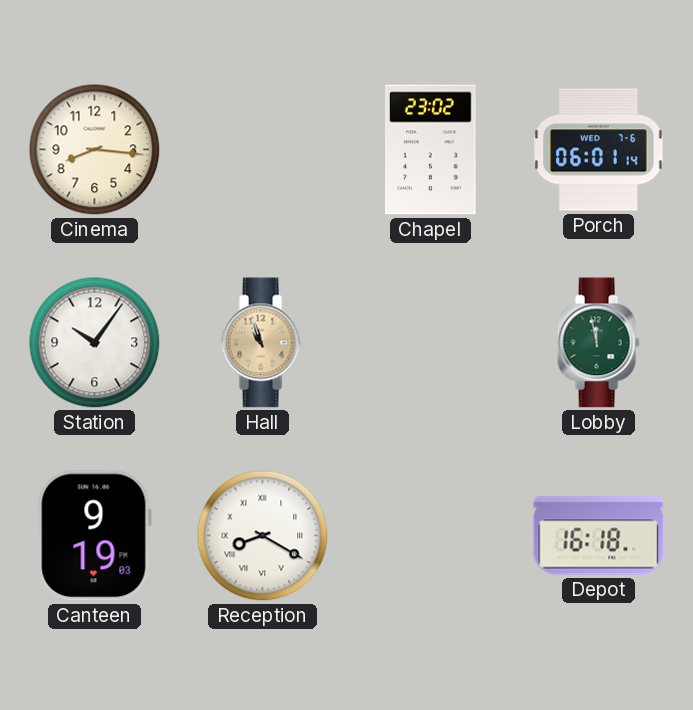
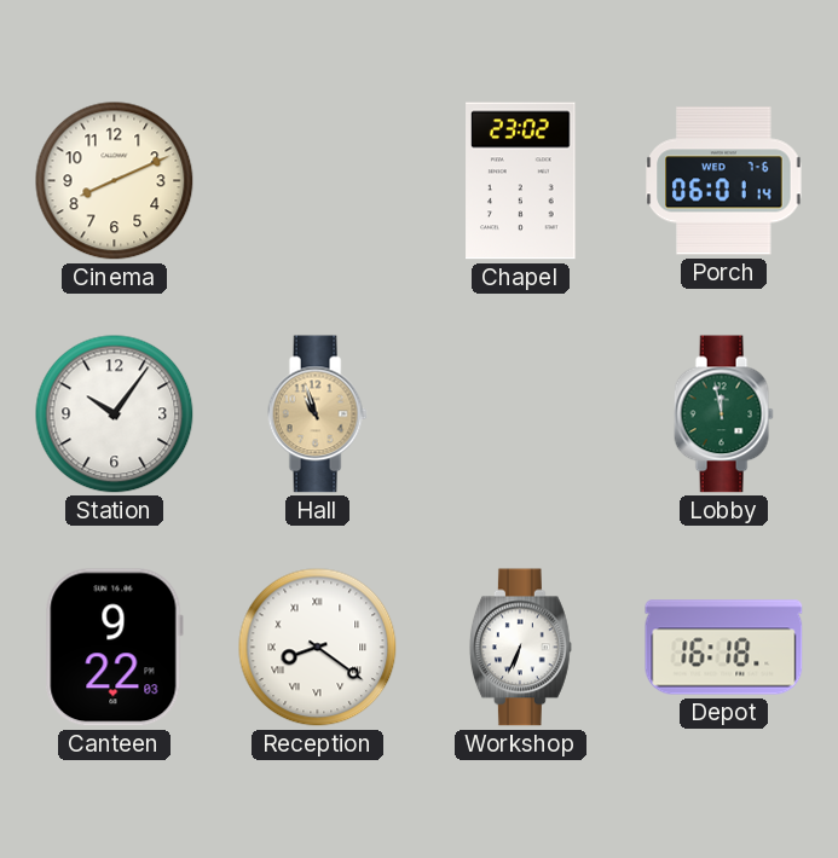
Cinema: 8:16 -> 8:11
Canteen: 9:19 -> 9:22
Reception: 8:20 -> 8:21
Workshop: none -> 6:34
